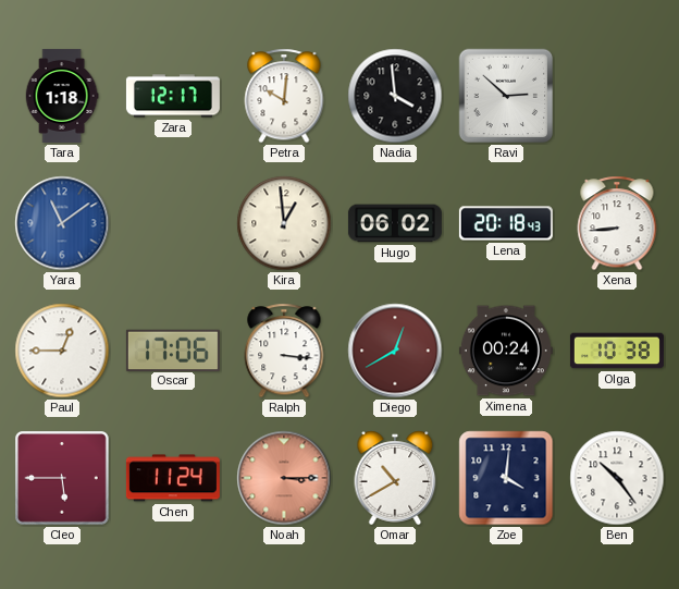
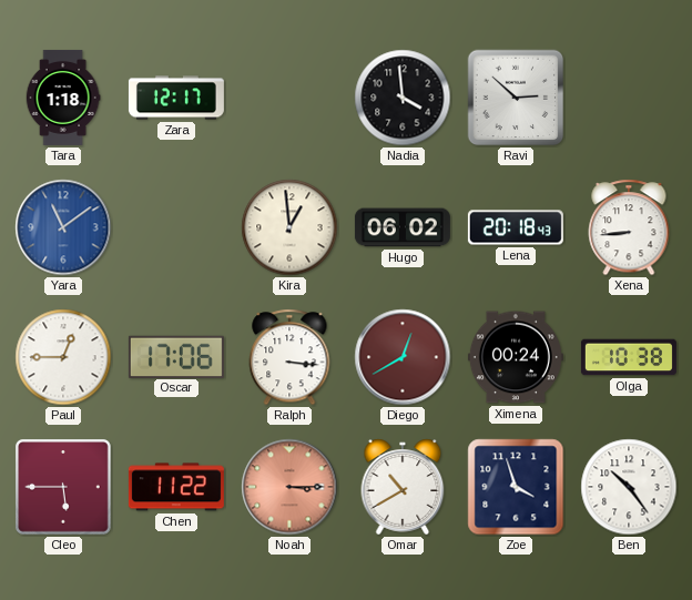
Petra: 10:01 -> none
Chen: 11:24 -> 11:22
Zoe: 4:01 -> 3:57
